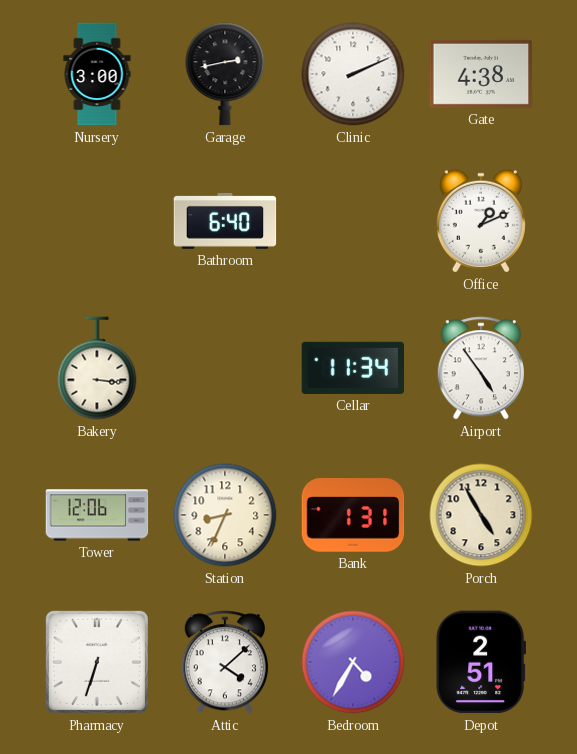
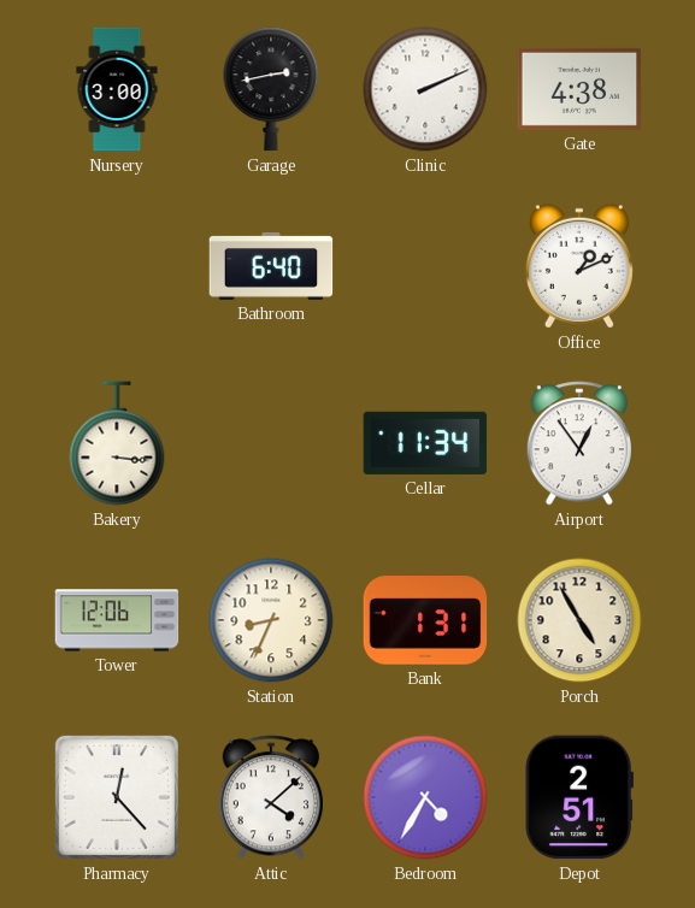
Airport: 4:54 -> 12:54
Pharmacy: 6:33 -> 12:23
